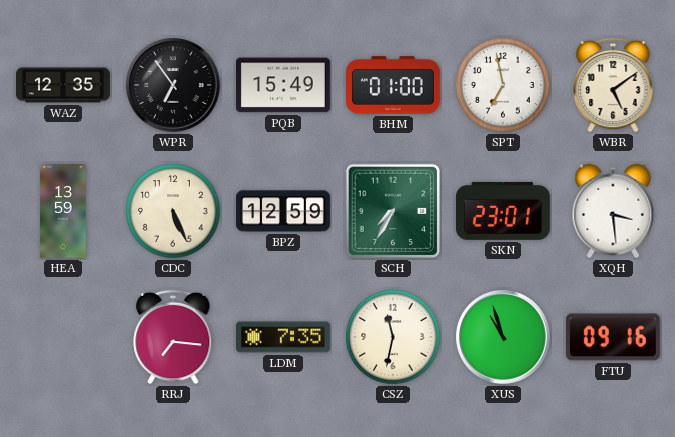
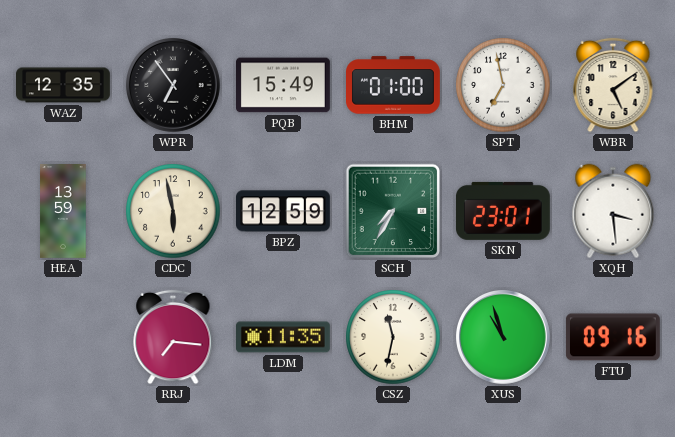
CDC: 5:26 -> 5:58
LDM: 7:35 -> 11:35
